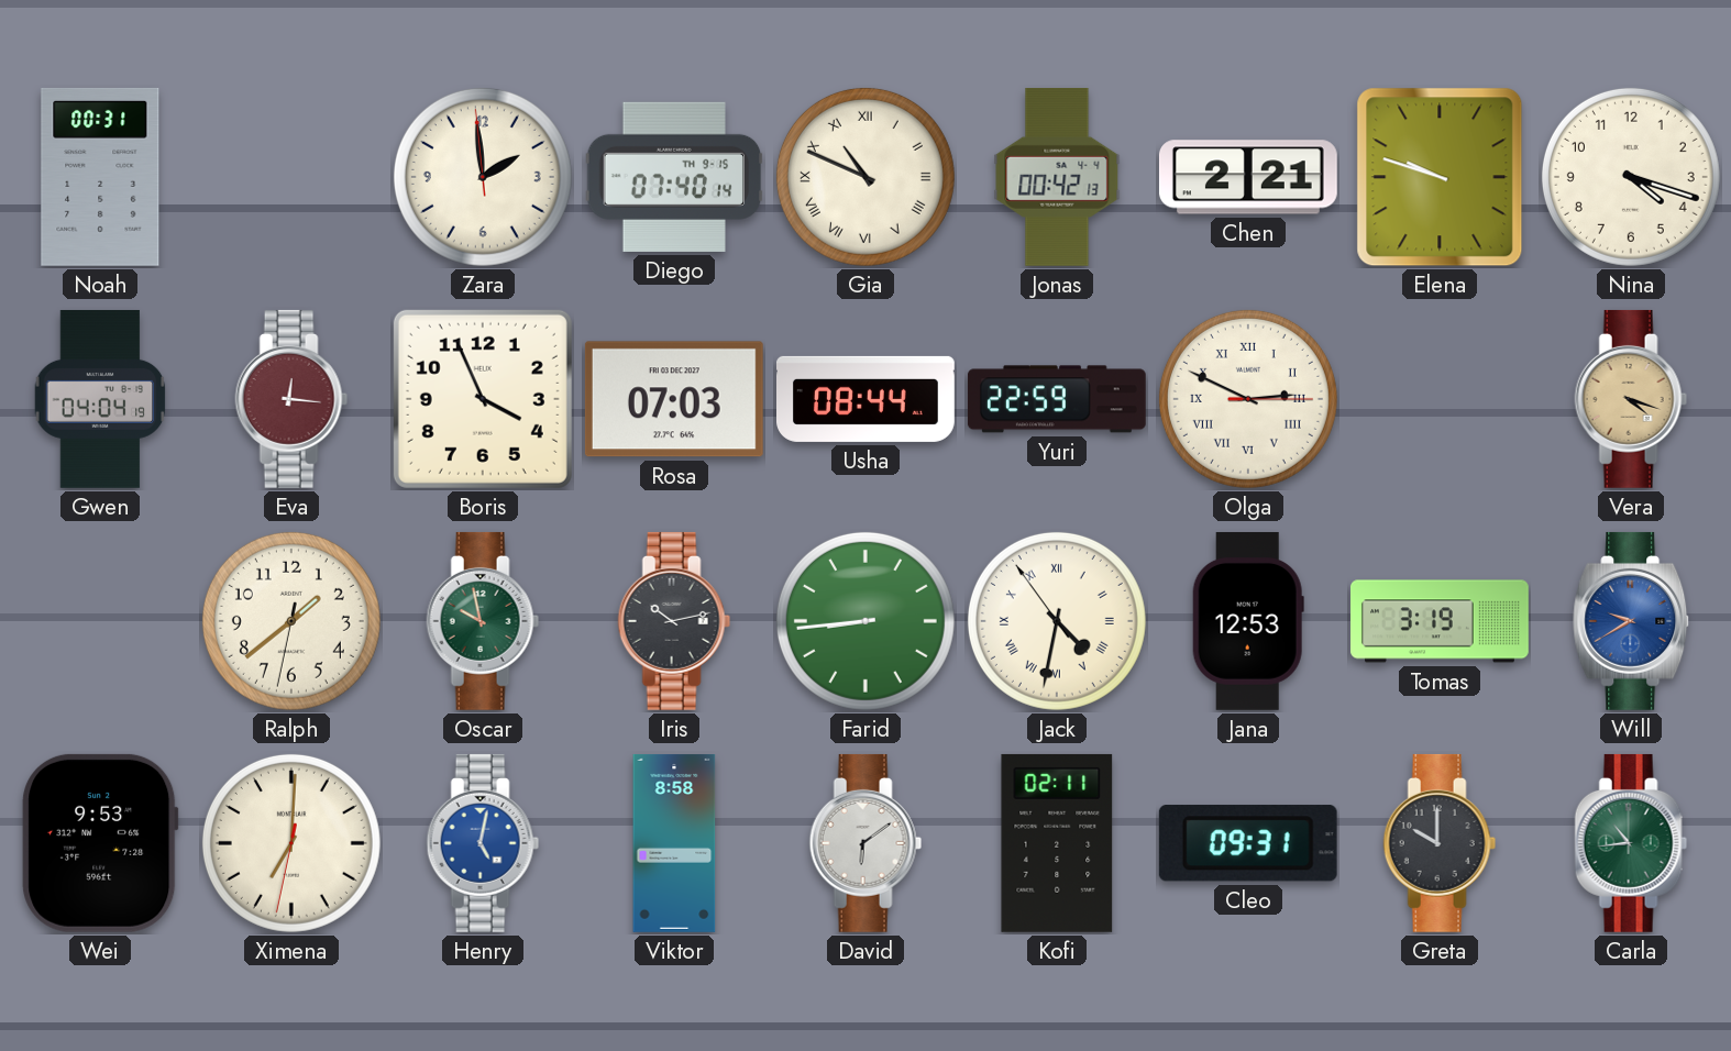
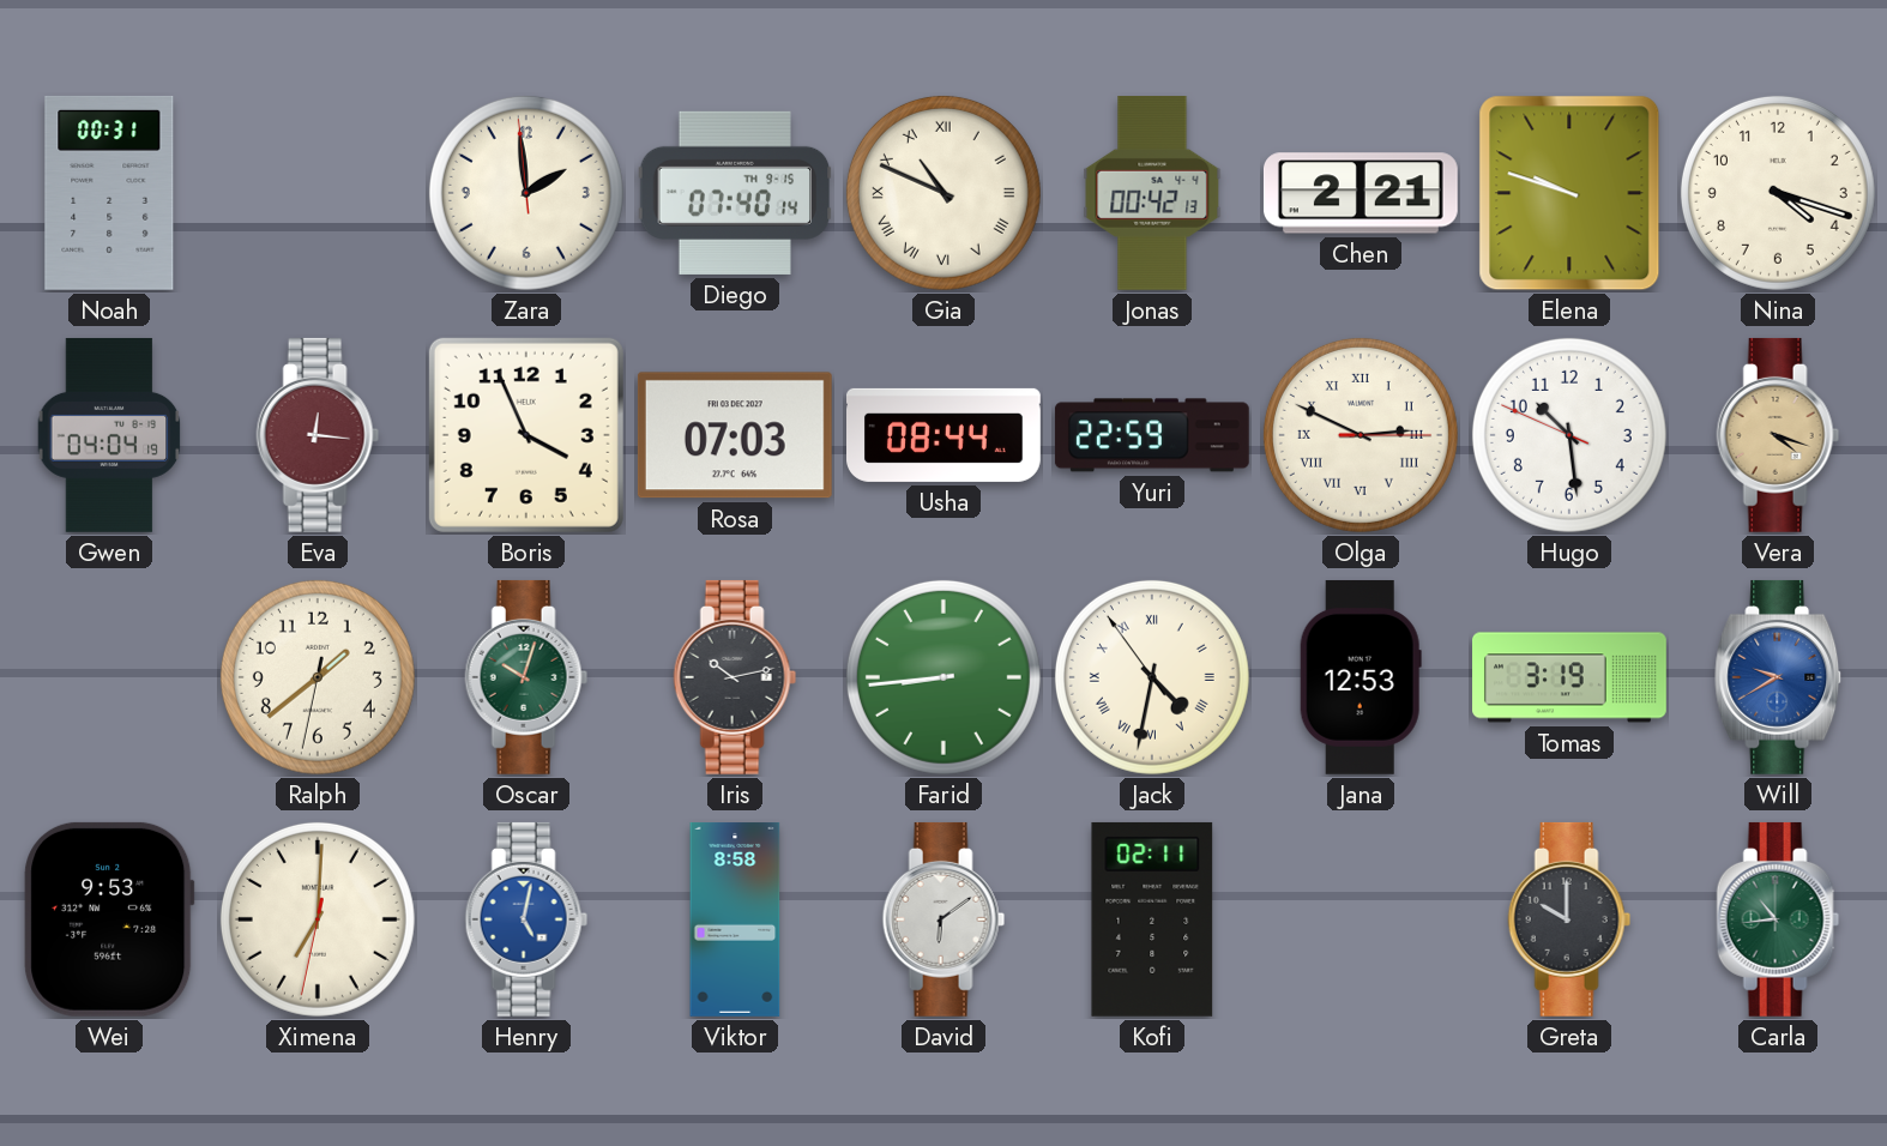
Hugo: none -> 10:28
Oscar: 9:58 -> 10:03
Cleo: 09:31 -> none
